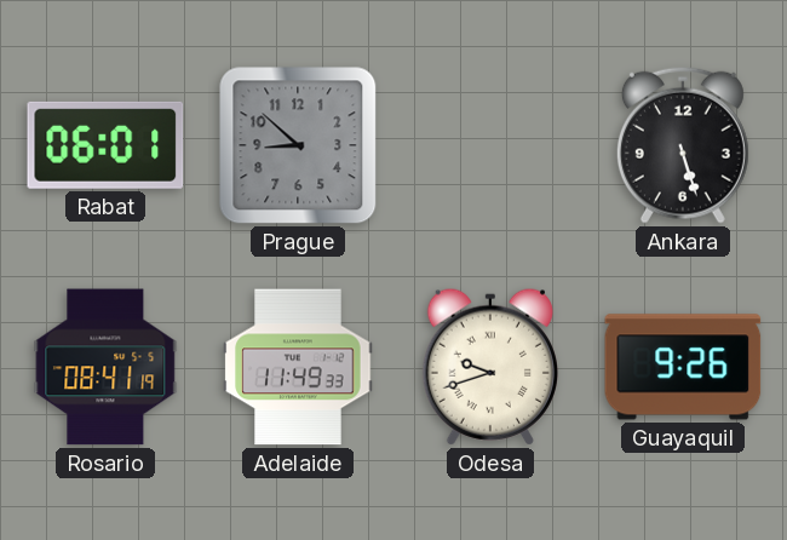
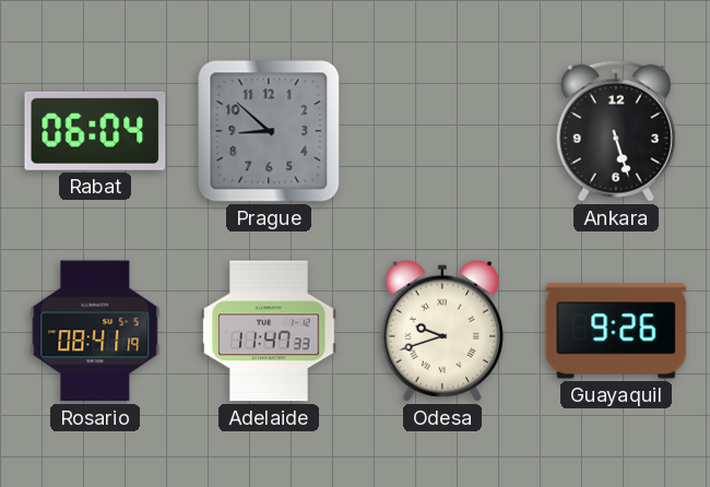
Rabat: 06:01 -> 06:04
Adelaide: 11:49 -> 11:47
